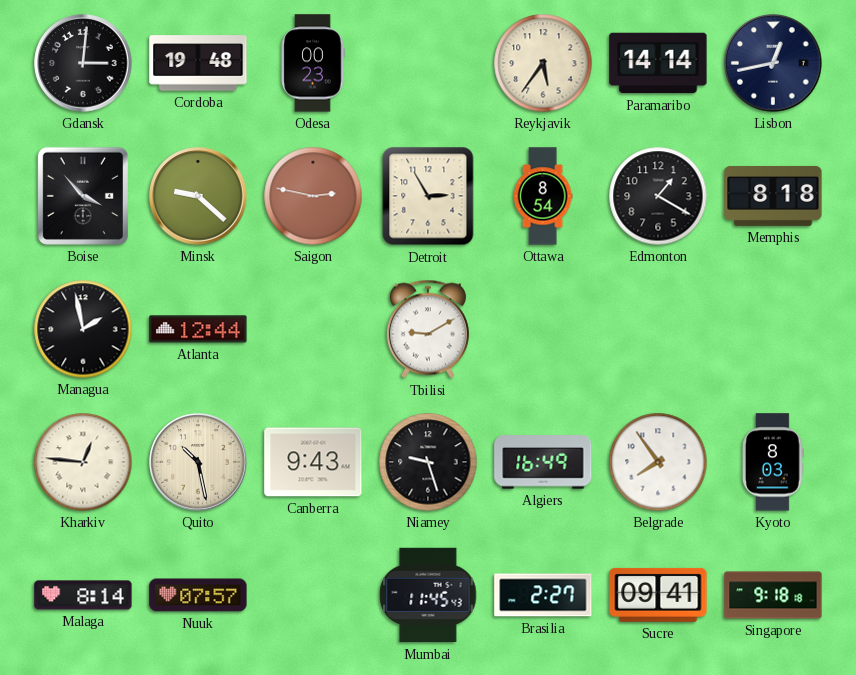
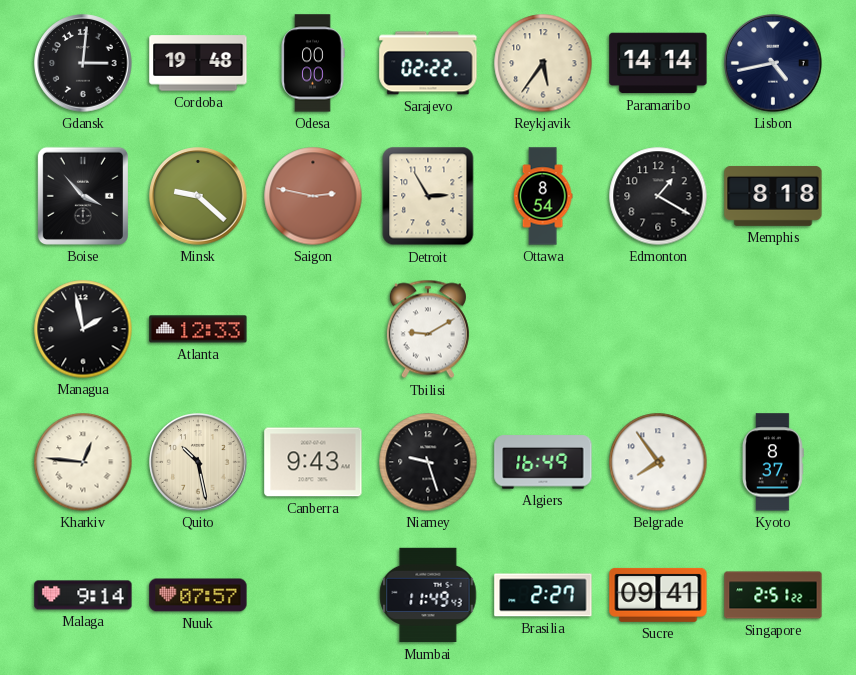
Odesa: 00:23 -> 00:00
Sarajevo: none -> 02:22
Lisbon: 12:43 -> 4:43
Atlanta: 12:44 -> 12:33
Kyoto: 8:03 -> 8:37
Malaga: 8:14 -> 9:14
Mumbai: 11:45 -> 11:49
Singapore: 9:18 -> 2:51
